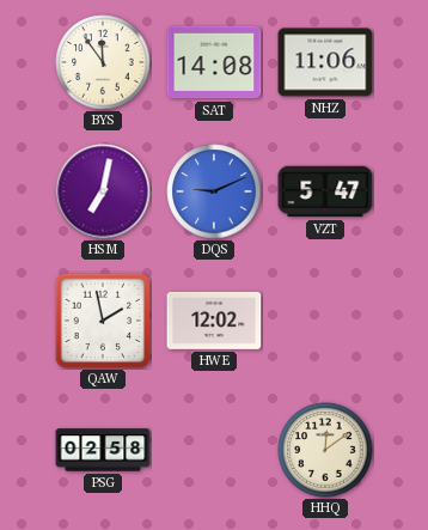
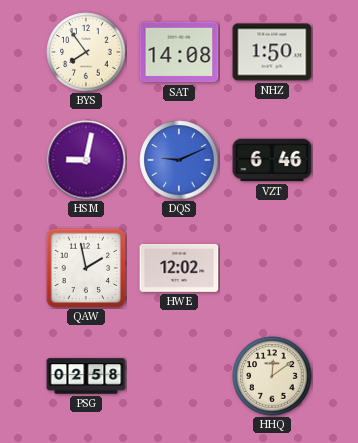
BYS: 11:54 -> 7:54
NHZ: 11:06 -> 1:50
HSM: 7:02 -> 9:02
VZT: 5:47 -> 6:46
